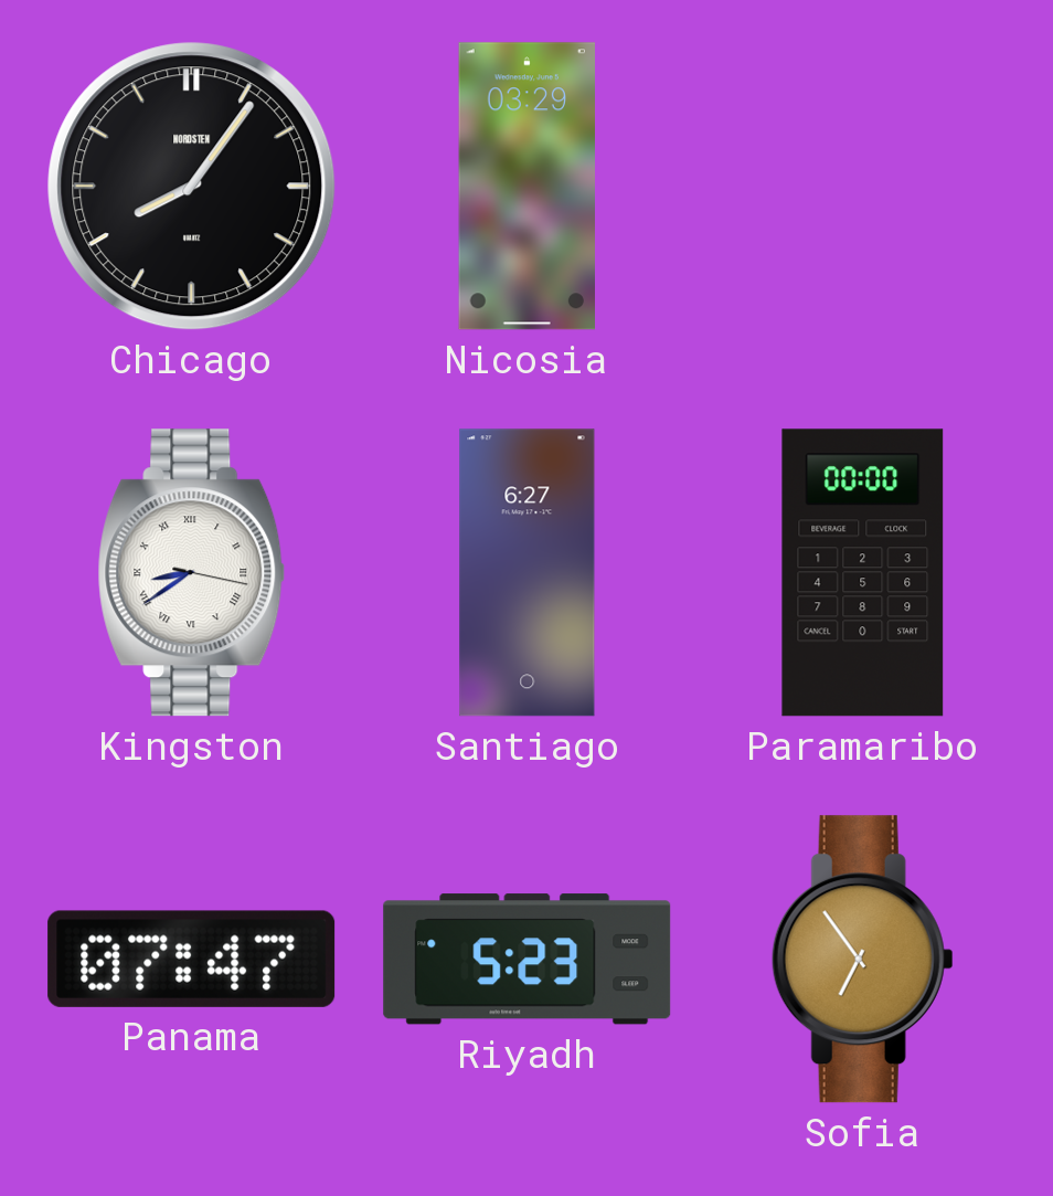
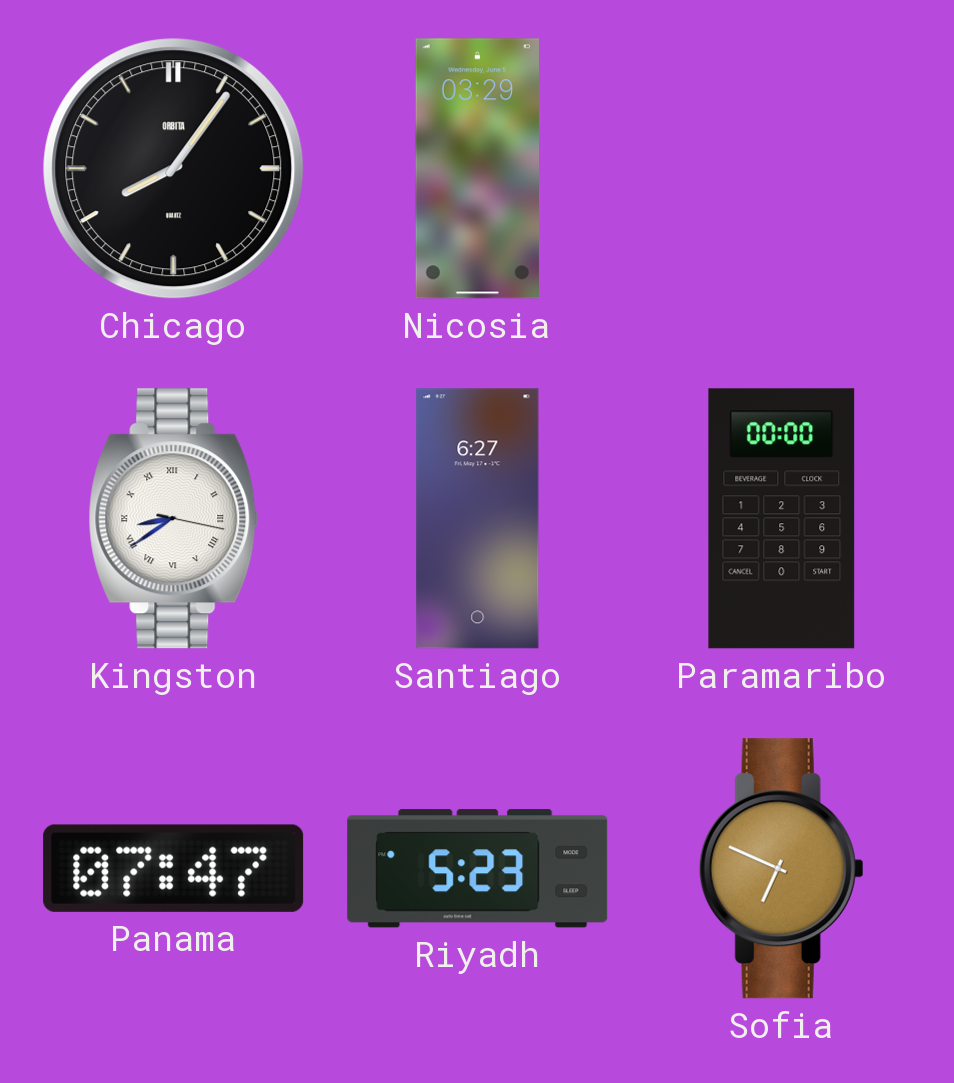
Chicago brand: NORDSTEN -> ORBITA
Sofia: 6:54 -> 6:49
